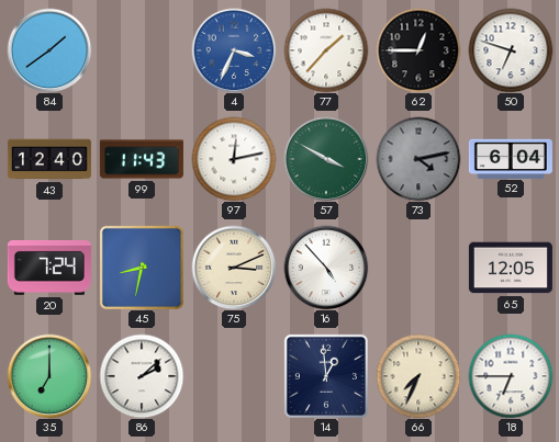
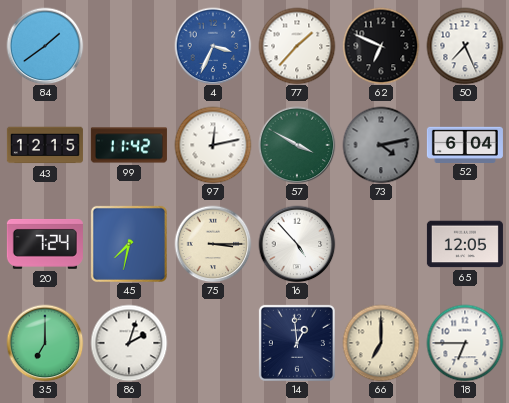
62: 12:45 -> 6:49
50: 6:48 -> 7:26
43: 12:40 -> 12:15
99: 11:43 -> 11:42
45: 8:32 -> 7:32
75: 3:11 -> 3:15
86: 2:08 -> 2:03
66: 7:34 -> 7:00
